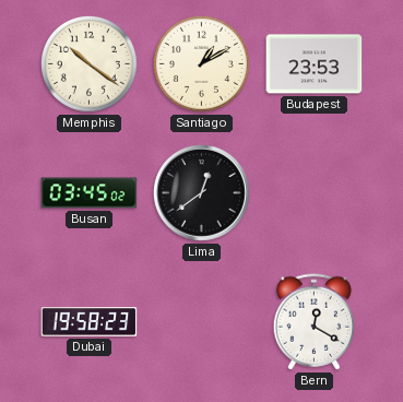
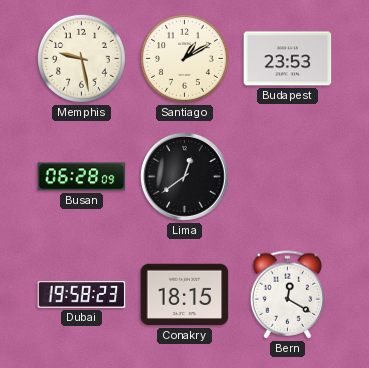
Memphis: 10:21 -> 9:28
Busan: 03:45 -> 06:28
Conakry: none -> 18:15
